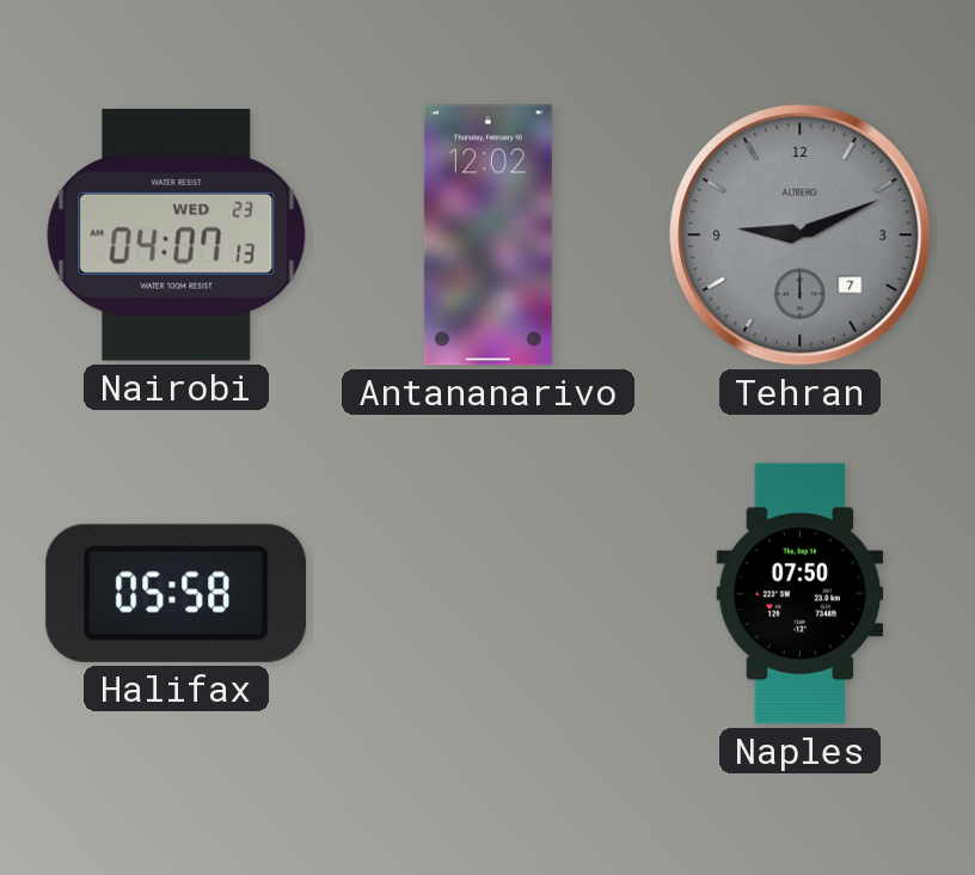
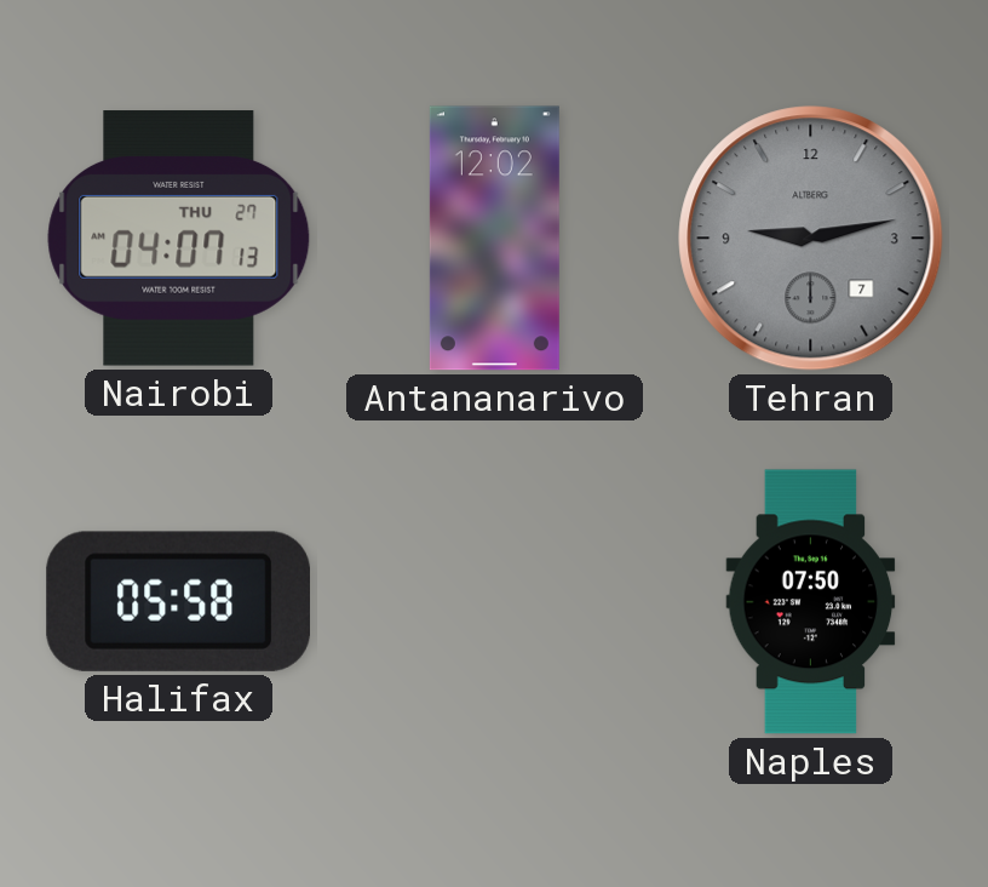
Nairobi date: WED 23 -> THU 27
Tehran: 9:11 -> 9:13
